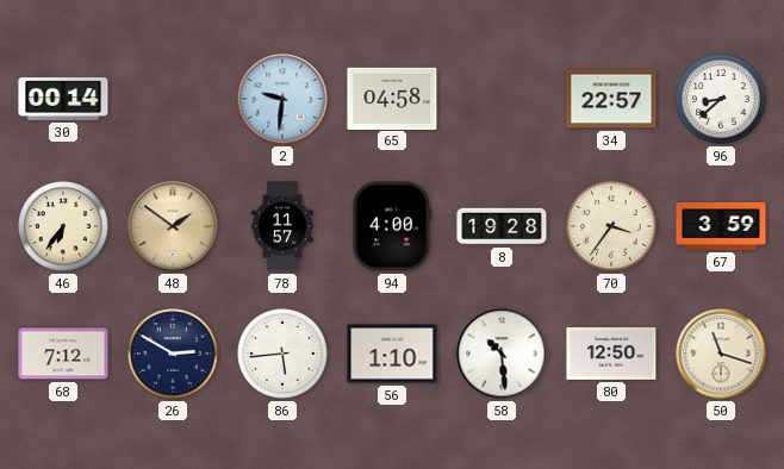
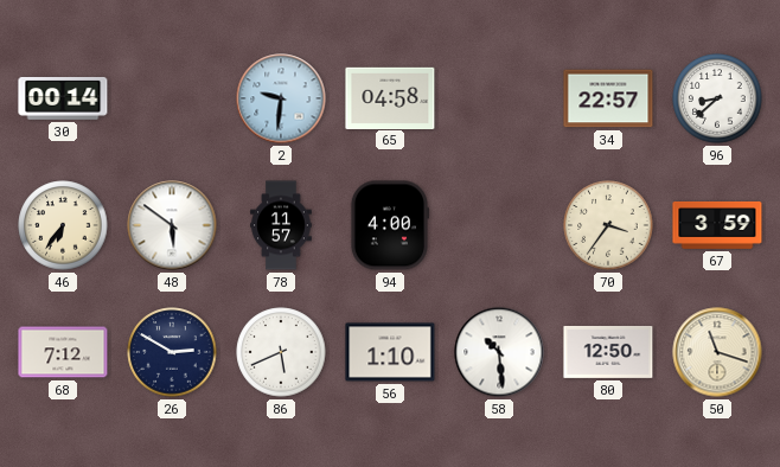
48: 1:51 -> 5:51
48 dial: champagne -> white
8: 19:28 -> none
86: 5:44 -> 5:41
